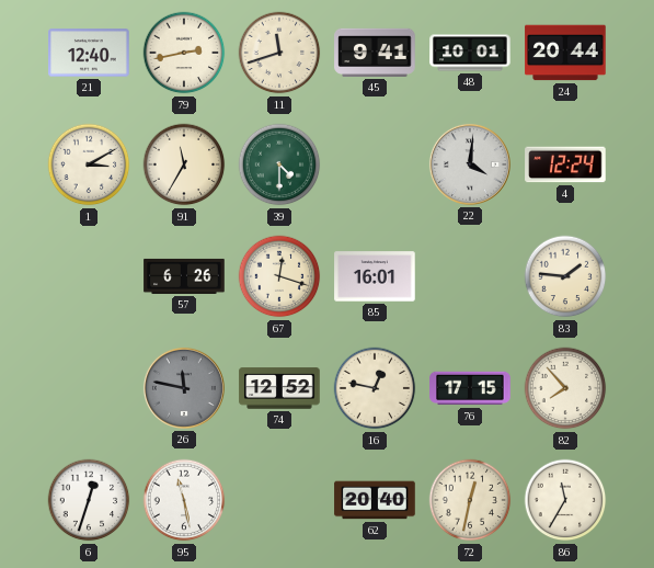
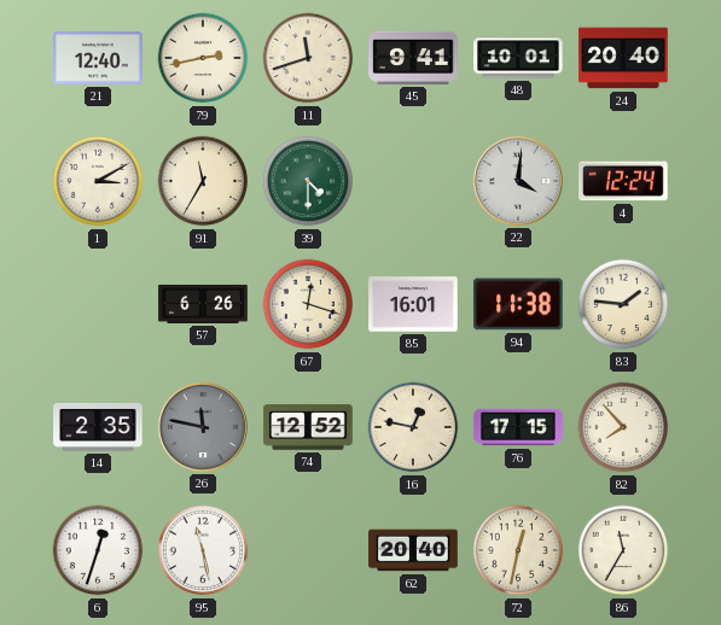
24: 20:44 -> 20:40
94: none -> 11:38
14: none -> 2:35
